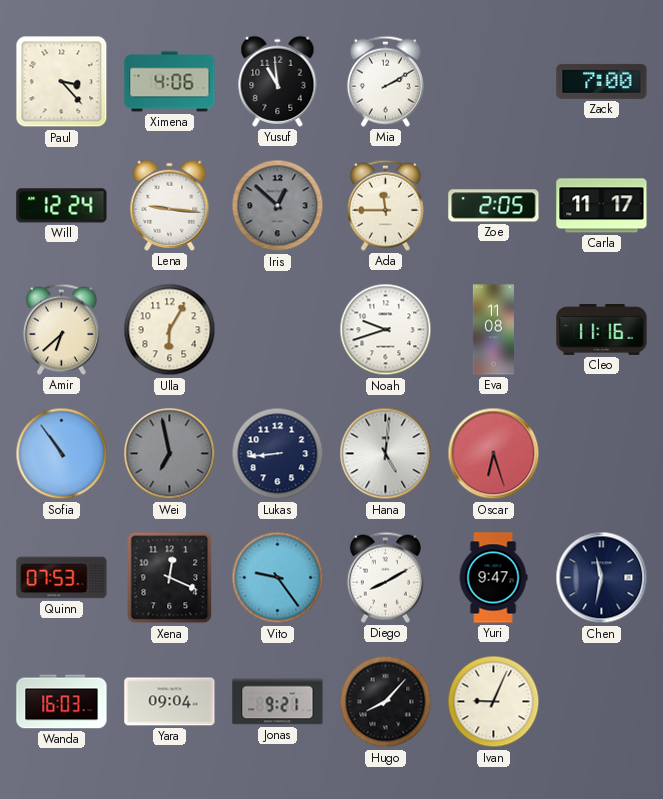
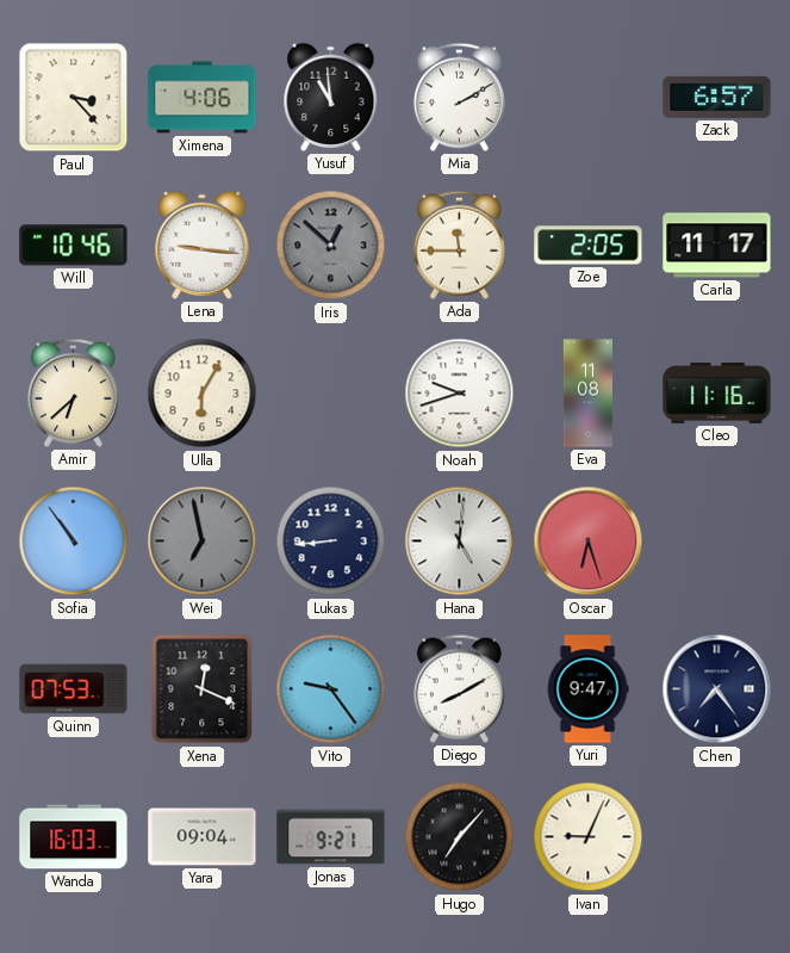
Zack: 7:00 -> 6:57
Will: 12:24 -> 10:46
Chen: 11:32 -> 7:24
Hugo: 8:07 -> 7:07
